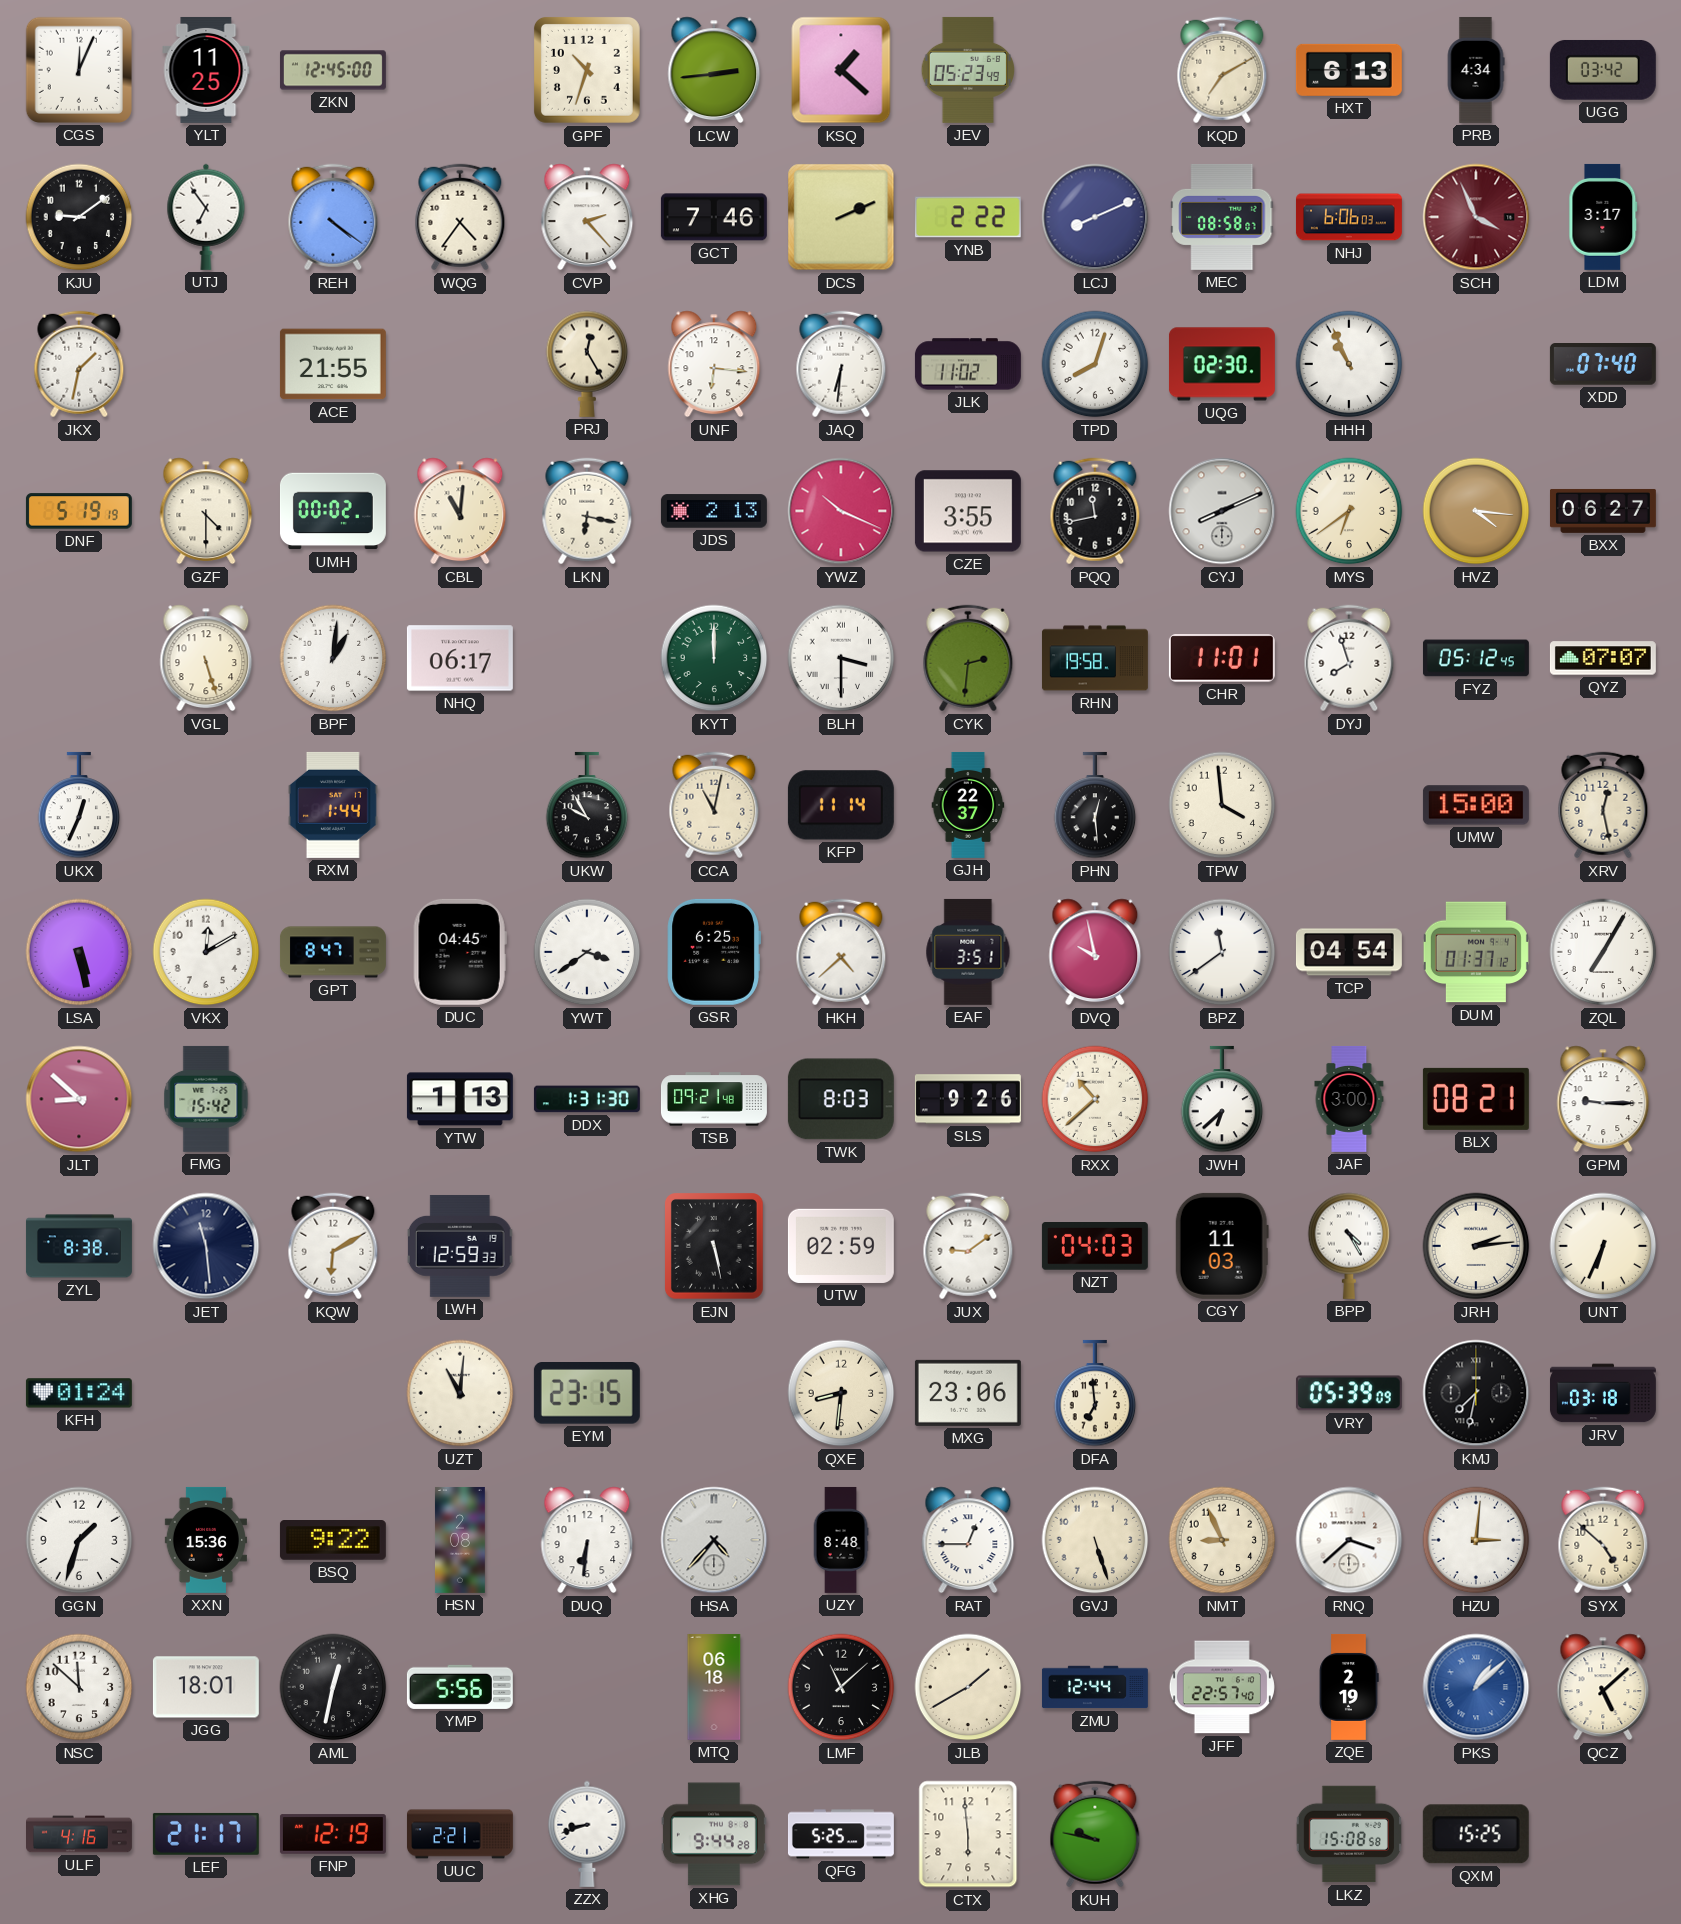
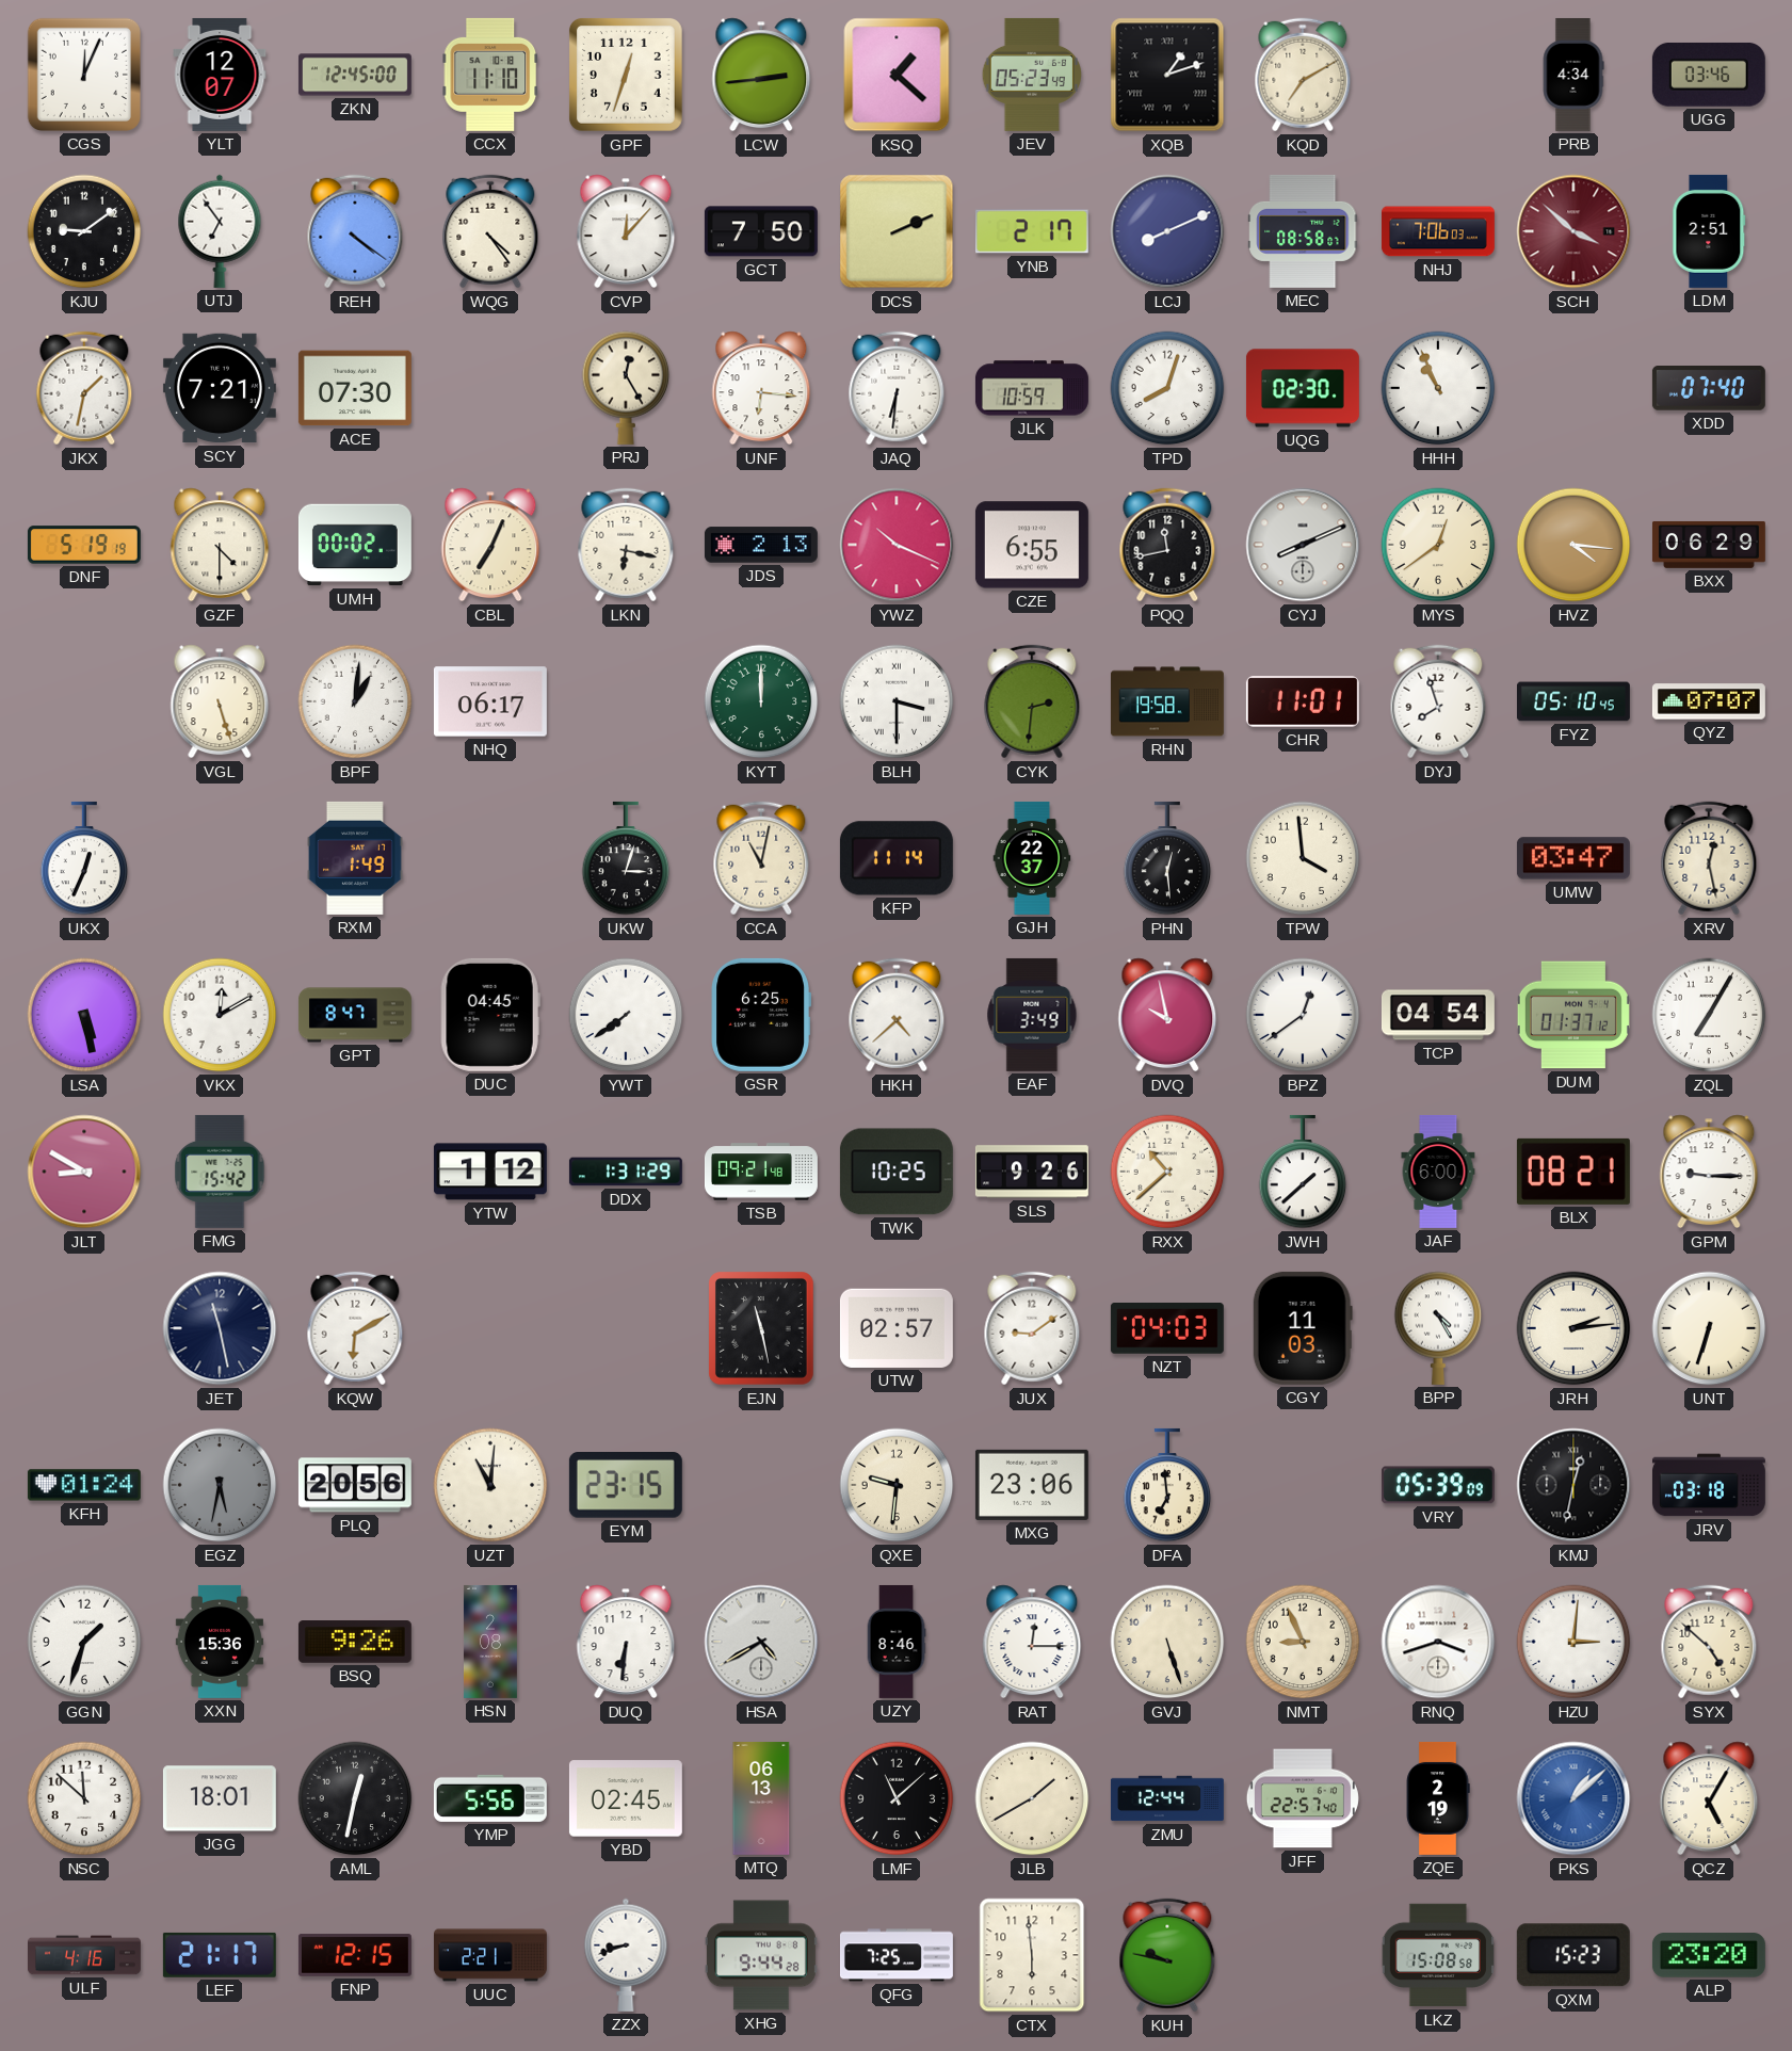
YLT: 11:25 -> 12:07
CCX: none -> 11:10
GPF: 10:33 -> 12:33
XQB: none -> 1:12
HXT: 6:13 -> none
UGG: 03:42 -> 03:46
WQG: 4:36 -> 4:24
CVP: 2:23 -> 12:07
GCT: 7:46 -> 7:50
YNB: 2:22 -> 2:17
NHJ: 6:06 -> 7:06
SCH: 3:56 -> 3:52
LDM: 3:17 -> 2:51
SCY: none -> 7:21
ACE: 21:55 -> 07:30
JLK: 11:02 -> 10:59
CBL: 11:01 -> 7:04
CZE: 3:55 -> 6:55
MYS: 6:39 -> 12:39
BXX: 06:27 -> 06:29
FYZ: 05:12 -> 05:10
RXM: 1:44 -> 1:49
UKW: 9:55 -> 3:03
UMW: 15:00 -> 03:47
YWT: 3:39 -> 7:39
EAF: 3:51 -> 3:49
BPZ: 11:39 -> 12:39
JLT: 8:52 -> 8:50
YTW: 1:13 -> 1:12
DDX: 1:31:30 -> 1:31:29
TWK: 8:03 -> 10:25
JWH: 6:38 -> 1:38
JAF: 3:00 -> 6:00
ZYL: 8:38 -> none
JET: 11:29 -> 11:28
LWH: 12:59 -> none
EJN: 5:28 -> 11:28
UTW: 02:59 -> 02:57
UNT: 6:34 -> 6:33
EGZ: none -> 5:32
PLQ: none -> 20:56
QXE: 8:31 -> 9:31
KMJ: 7:32 -> 12:32
BSQ: 9:22 -> 9:26
HSA: 4:37 -> 4:40
UZY: 8:48 -> 8:46
RAT: 12:45 -> 12:15
RNQ: 3:38 -> 3:42
YBD: none -> 02:45
MTQ: 06:18 -> 06:13
QCZ: 5:08 -> 5:05
FNP: 12:19 -> 12:15
QFG: 5:25 -> 7:25
QXM: 15:25 -> 15:23
ALP: none -> 23:20
